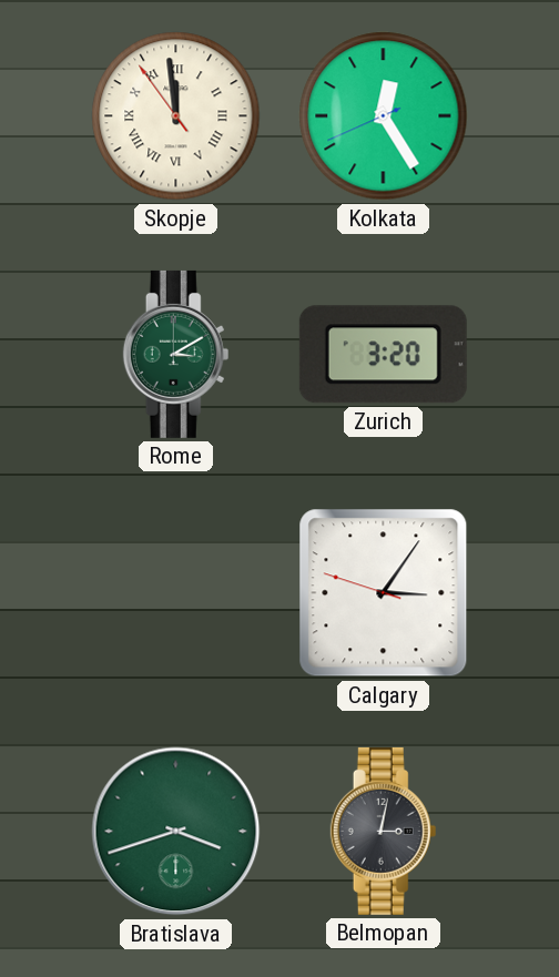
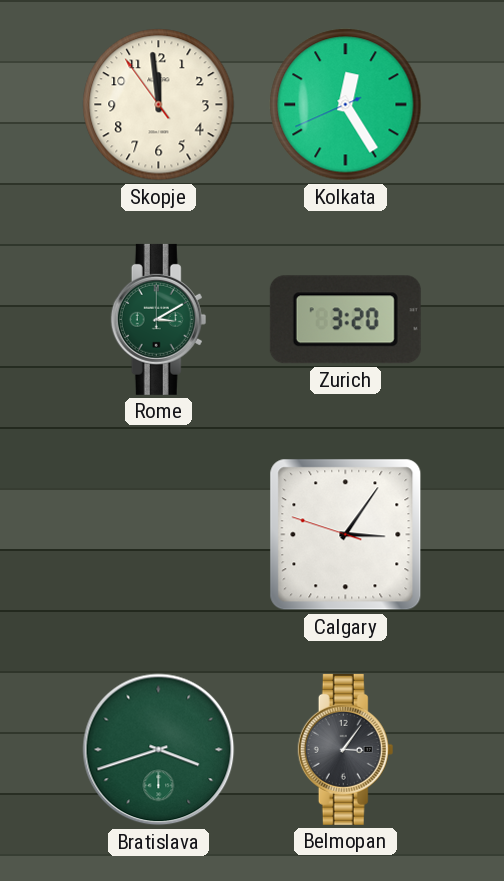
Skopje numerals: Roman -> Arabic
Belmopan: 3:02 -> 3:06
